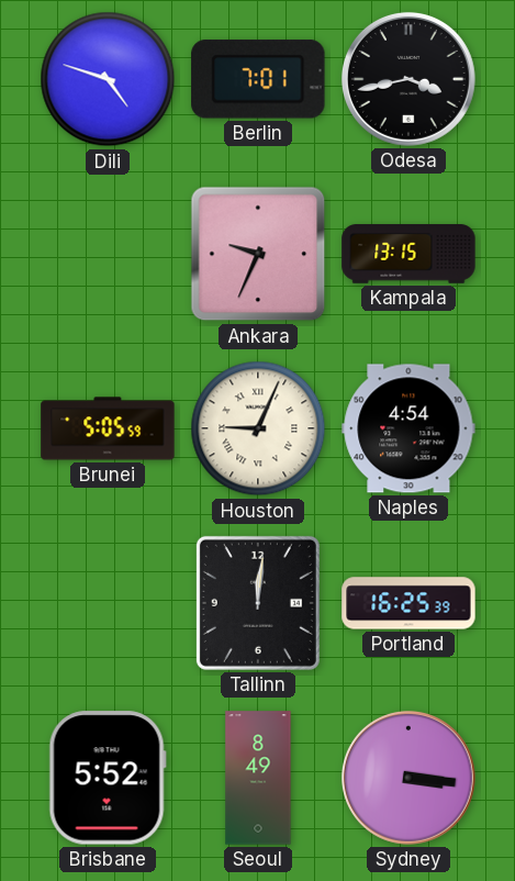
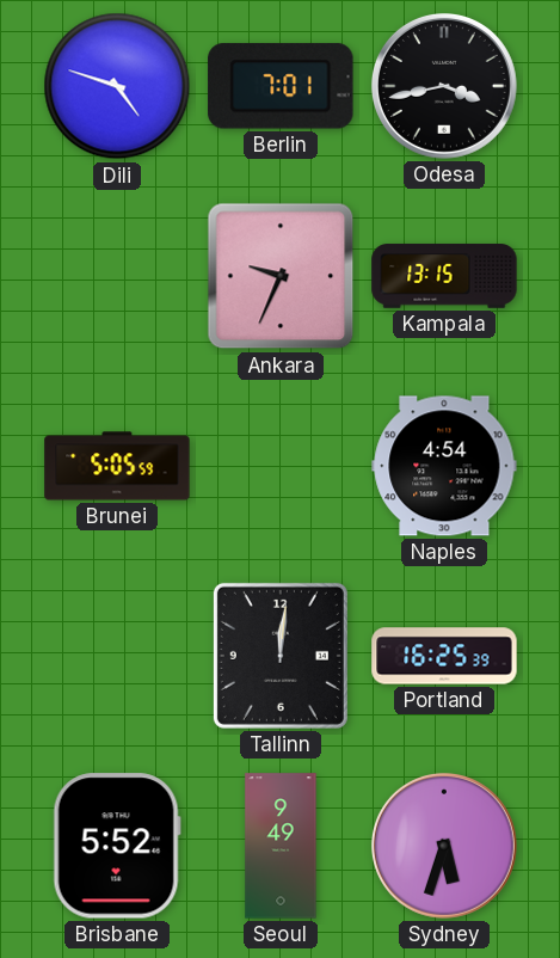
Houston: 9:04 -> none
Seoul: 8:49 -> 9:49
Sydney: 3:16 -> 5:33
